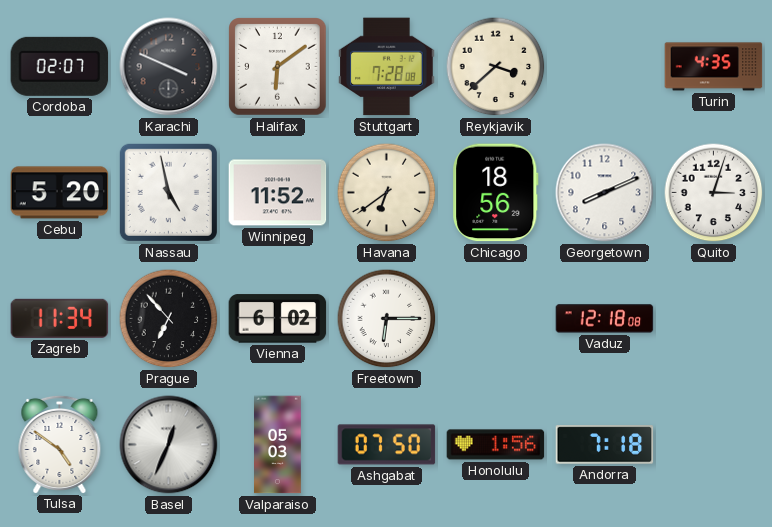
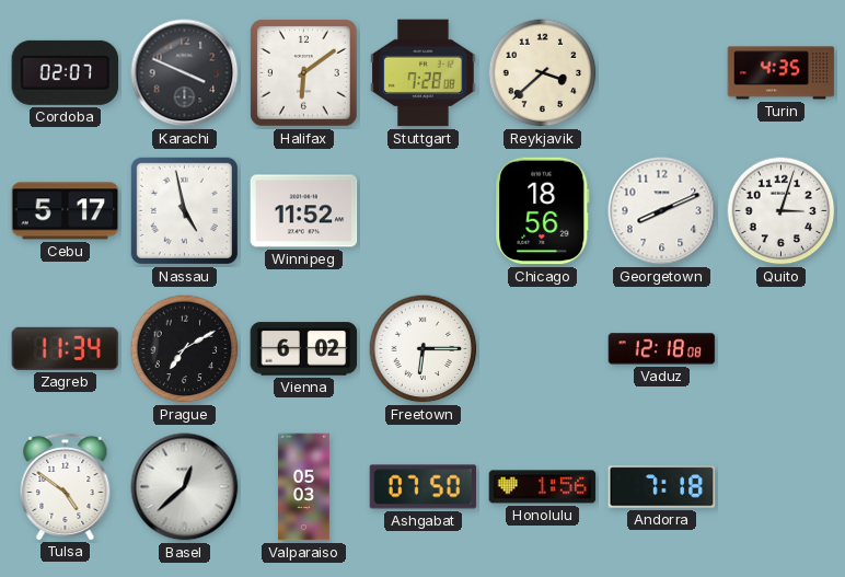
Cebu: 5:20 -> 5:17
Havana: 6:39 -> none
Prague: 6:53 -> 7:10
Basel: 12:34 -> 12:38
